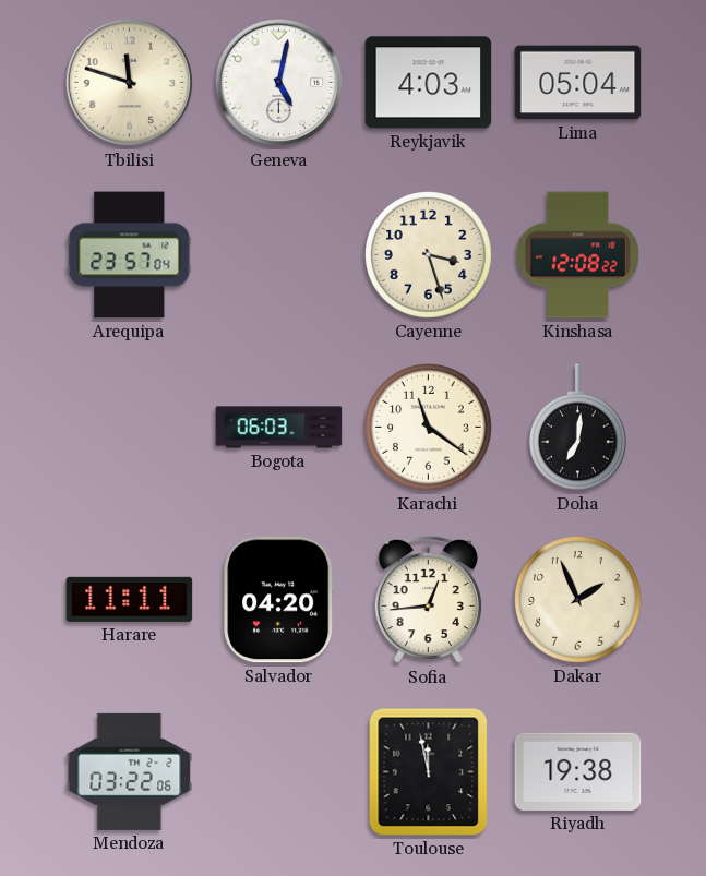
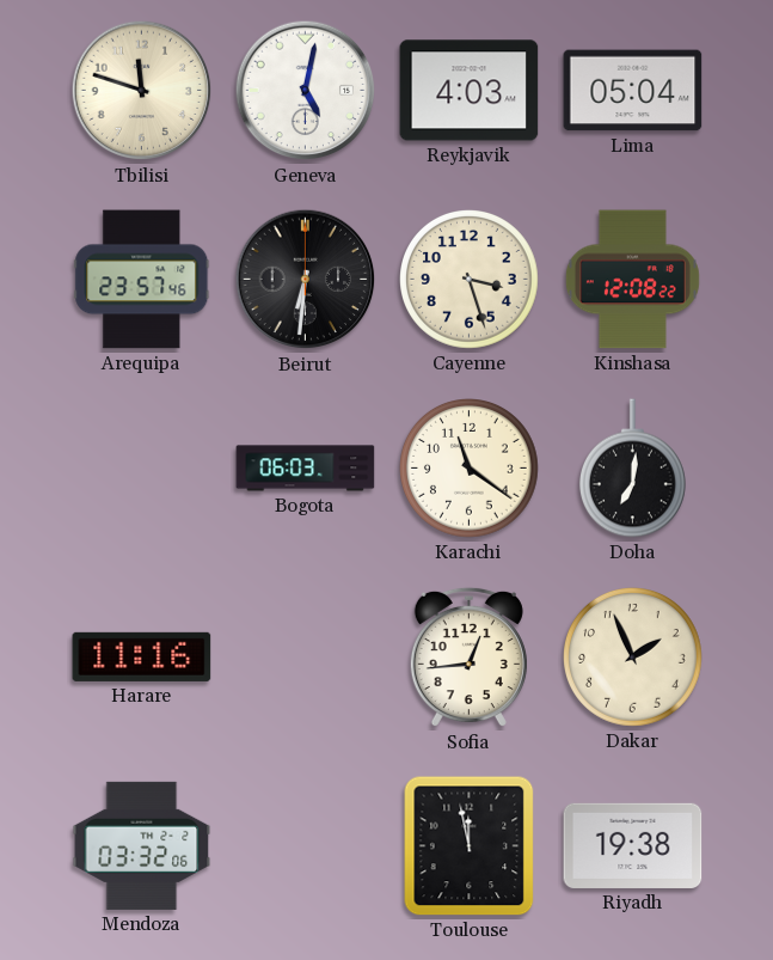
Arequipa: 23:57:04 -> 23:57:46
Beirut: none -> 6:31
Harare: 11:11 -> 11:16
Salvador: 04:20 -> none
Mendoza: 03:22 -> 03:32
